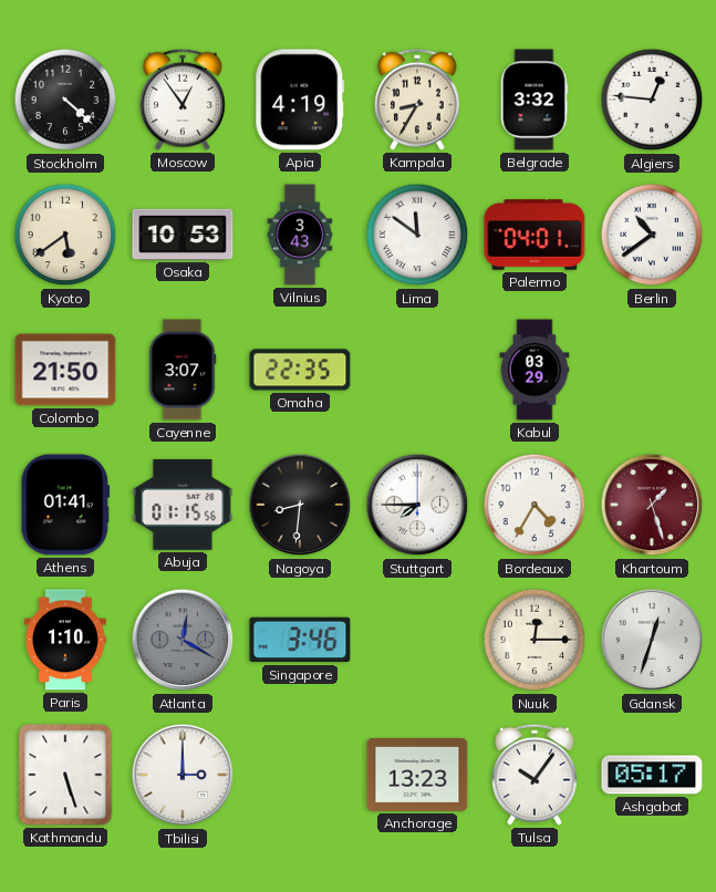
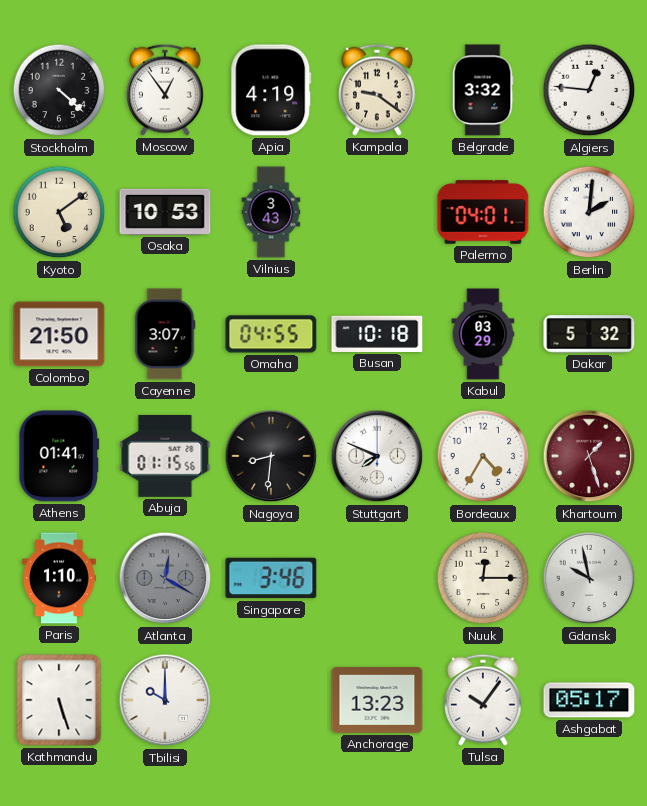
Kampala: 8:35 -> 9:21
Kyoto: 5:39 -> 5:09
Lima: 11:51 -> none
Berlin: 10:39 -> 2:01
Omaha: 22:35 -> 04:55
Busan: none -> 10:18
Dakar: none -> 5:32
Stuttgart: 7:45 -> 7:49
Gdansk: 12:33 -> 9:58
Tbilisi: 3:00 -> 10:00
